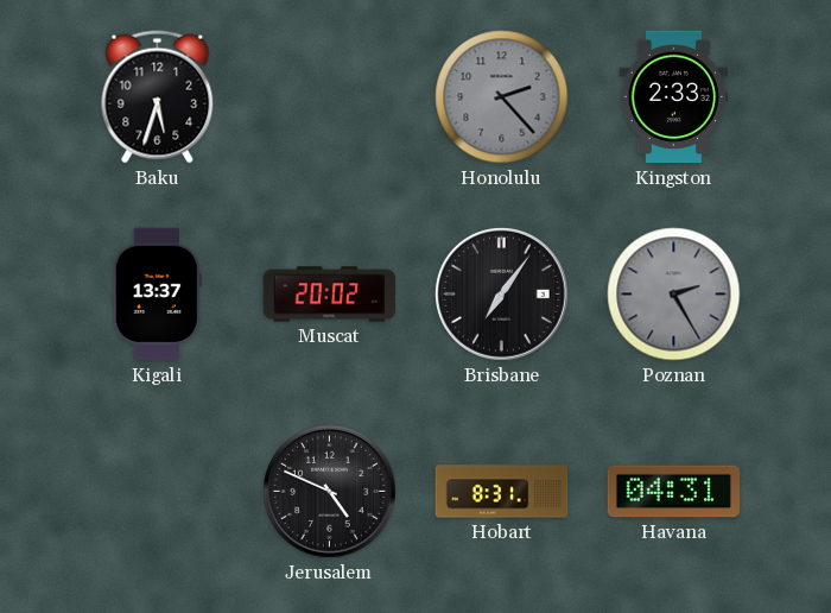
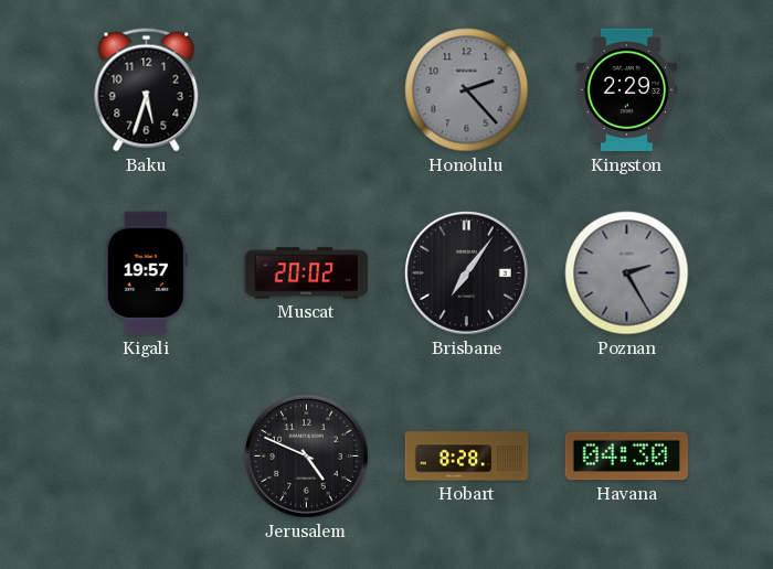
Kingston: 2:33 -> 2:29
Kigali: 13:37 -> 19:57
Hobart: 8:31 -> 8:28
Havana: 04:31 -> 04:30
